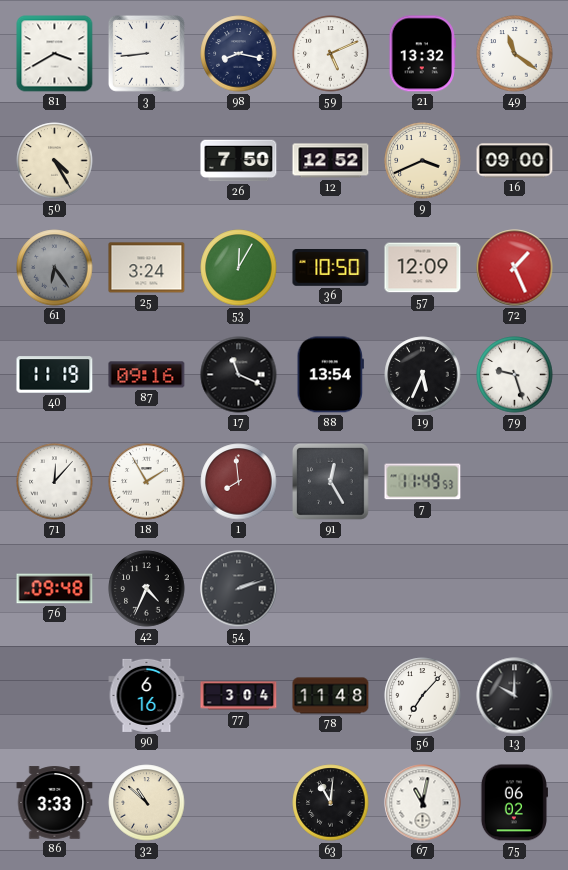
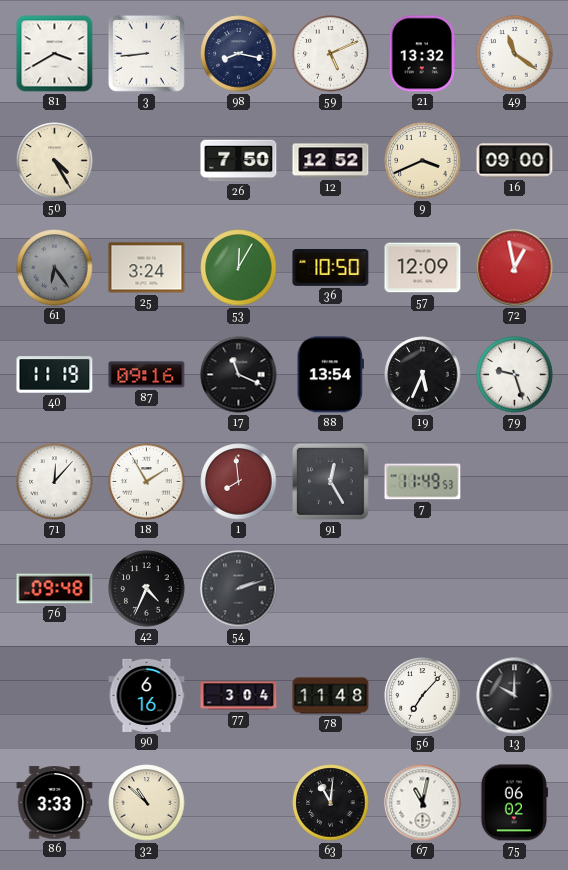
72: 1:26 -> 12:58
